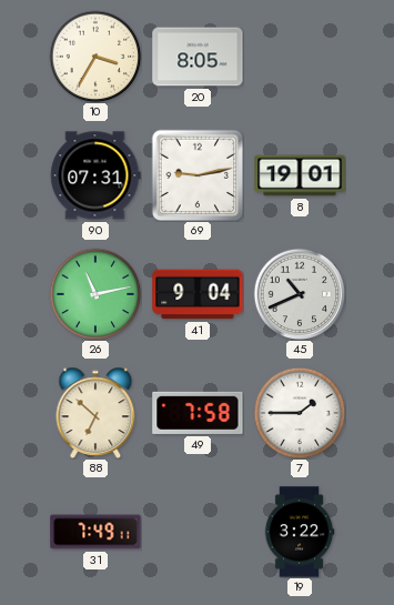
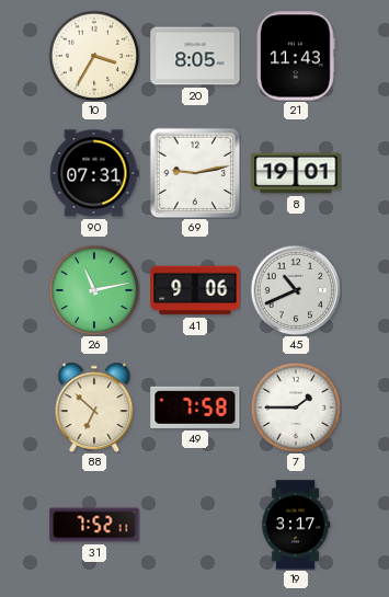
21: none -> 11:43
41: 9:04 -> 9:06
31: 7:49 -> 7:52
19: 3:22 -> 3:17
